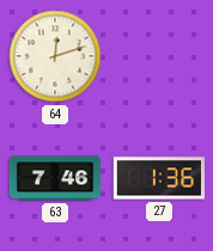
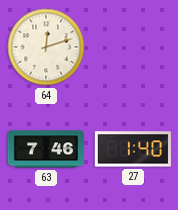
27: 1:36 -> 1:40
